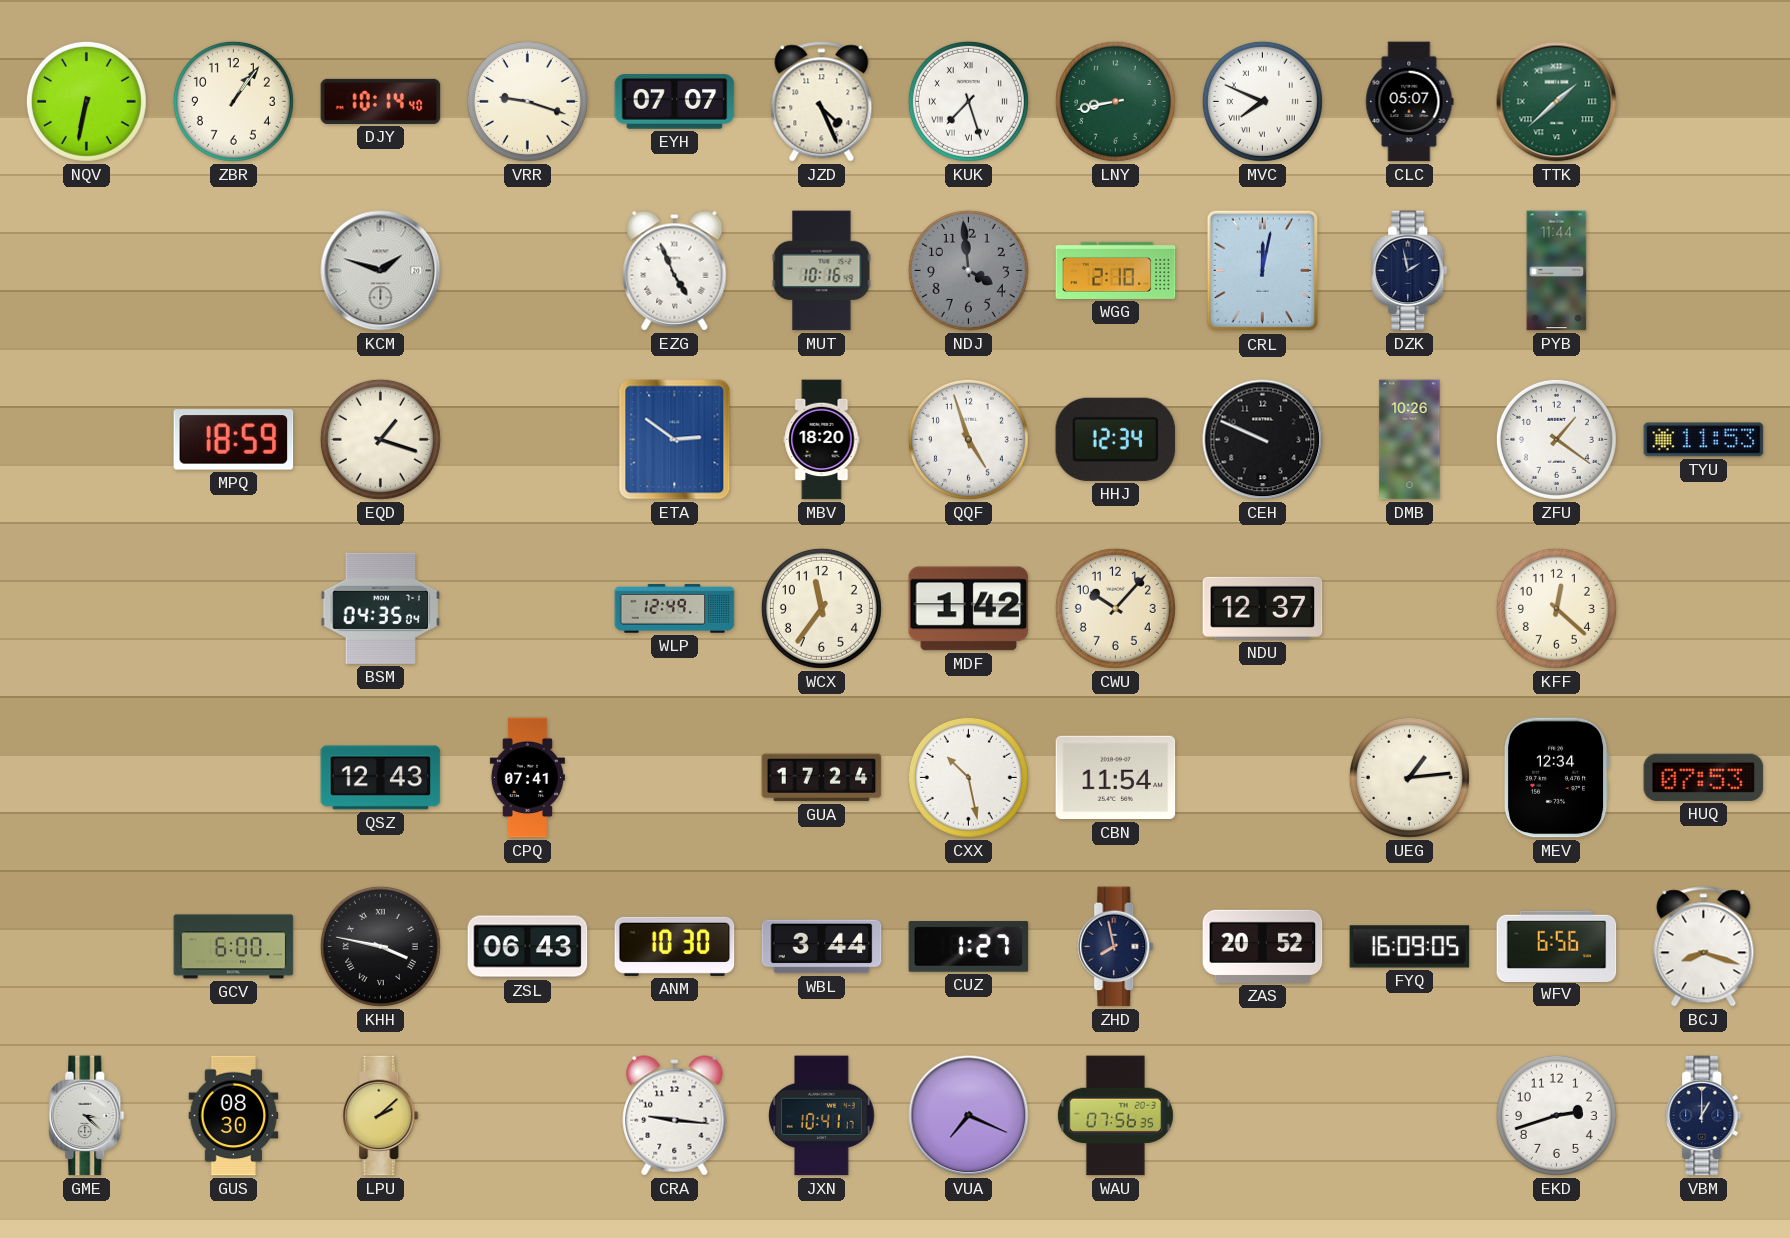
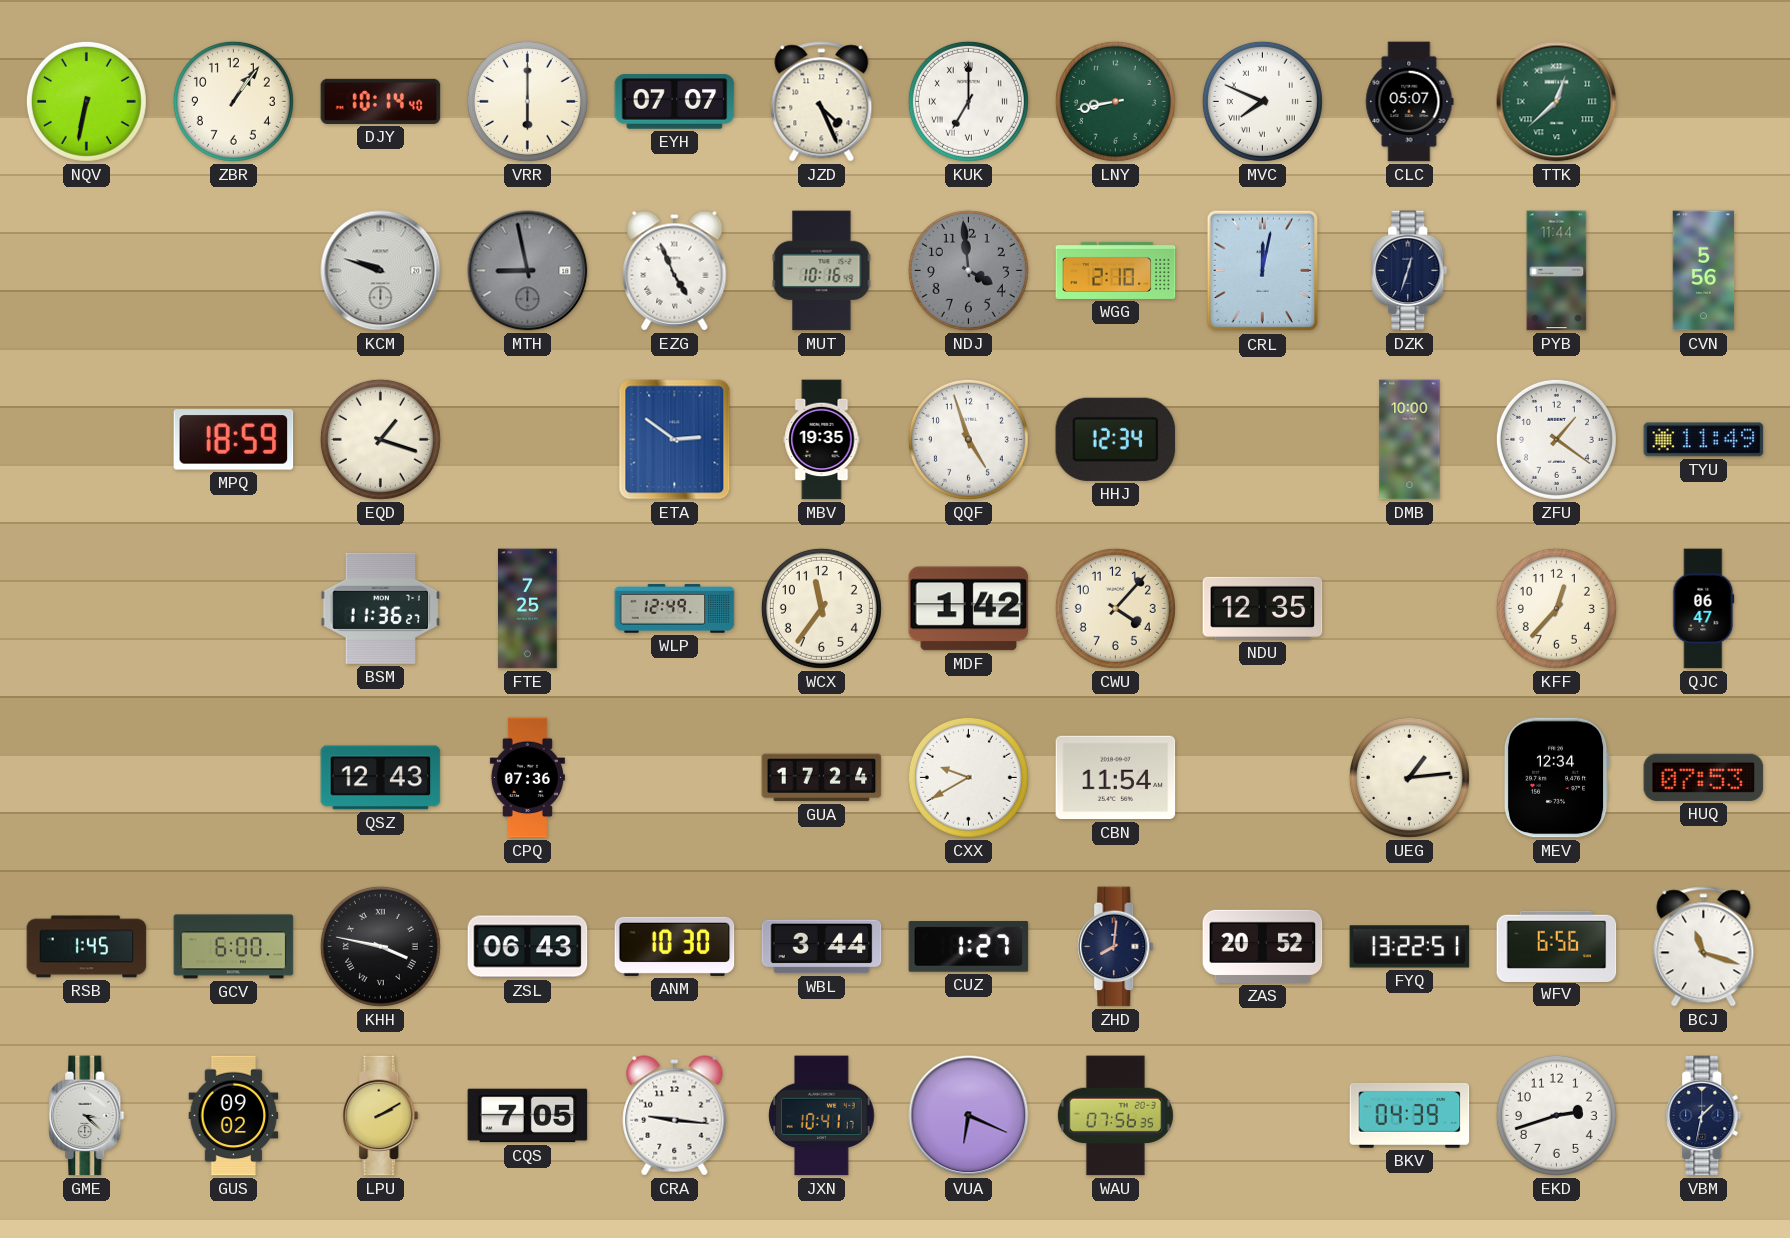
VRR: 9:18 -> 6:00
KUK: 7:27 -> 7:00
TTK: 1:38 -> 12:38
KCM: 1:48 -> 9:48
MTH: none -> 8:58
DZK: 1:58 -> 12:33
CVN: none -> 5:56
MBV: 18:20 -> 19:35
CEH: 9:49 -> none
DMB: 10:26 -> 10:00
TYU: 11:53 -> 11:49
BSM: 04:35 -> 11:36
FTE: none -> 7:25
CWU: 10:07 -> 4:07
NDU: 12:37 -> 12:35
KFF: 12:22 -> 12:37
QJC: none -> 06:47
CPQ: 07:41 -> 07:36
CXX: 10:28 -> 9:40
RSB: none -> 1:45
ZHD: 7:58 -> 8:01
FYQ: 16:09 -> 13:22
BCJ: 8:18 -> 11:18
GUS: 08:30 -> 09:02
LPU: 2:08 -> 2:10
CQS: none -> 7:05
VUA: 7:19 -> 6:19
BKV: none -> 04:39
VBM: 1:00 -> 1:32
